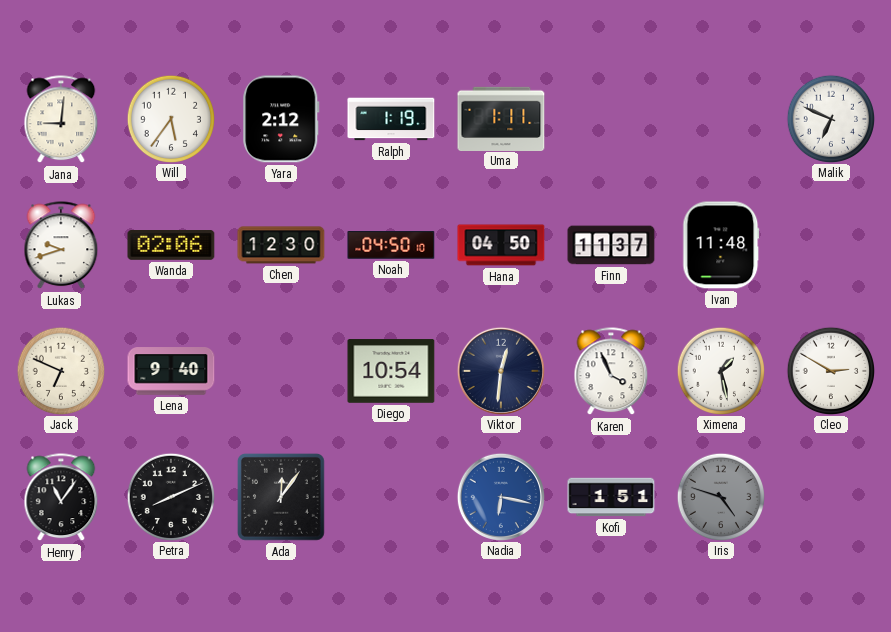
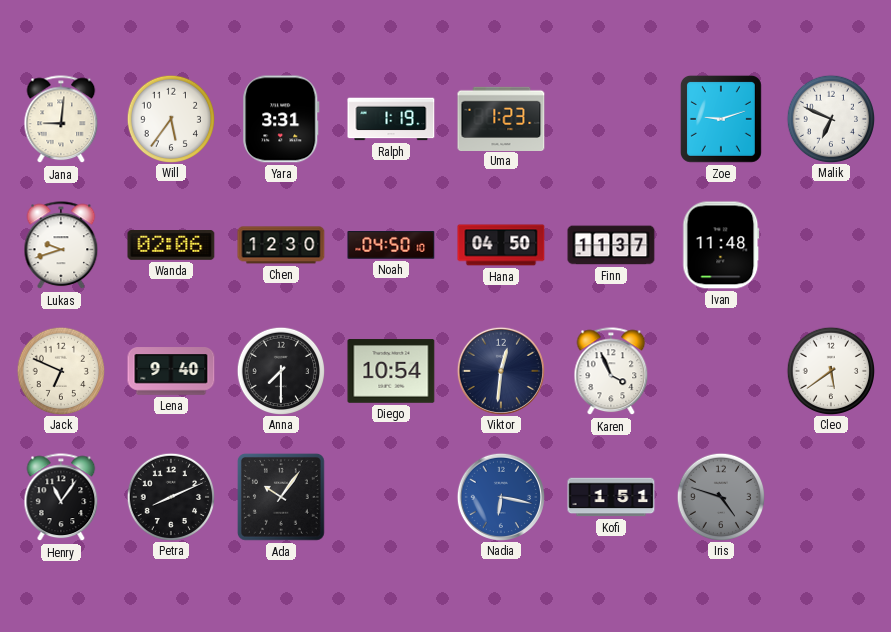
Yara: 2:12 -> 3:31
Uma: 1:11 -> 1:23
Zoe: none -> 9:12
Anna: none -> 7:30
Ximena: 1:28 -> none
Cleo: 2:50 -> 5:39
Ada: 12:06 -> 10:06
